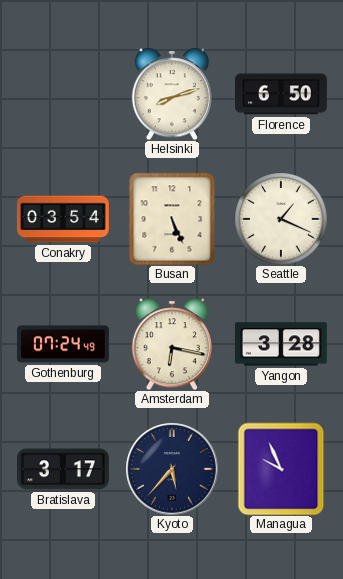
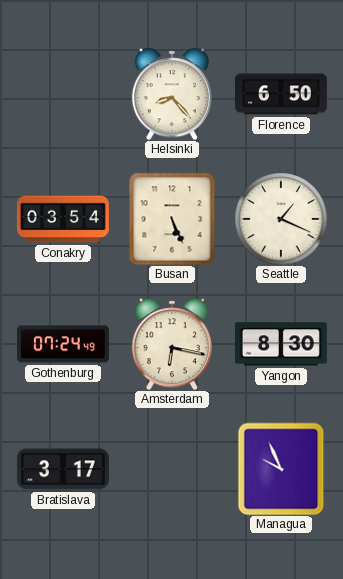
Helsinki: 8:12 -> 8:23
Yangon: 3:28 -> 8:30
Kyoto: 5:37 -> none
